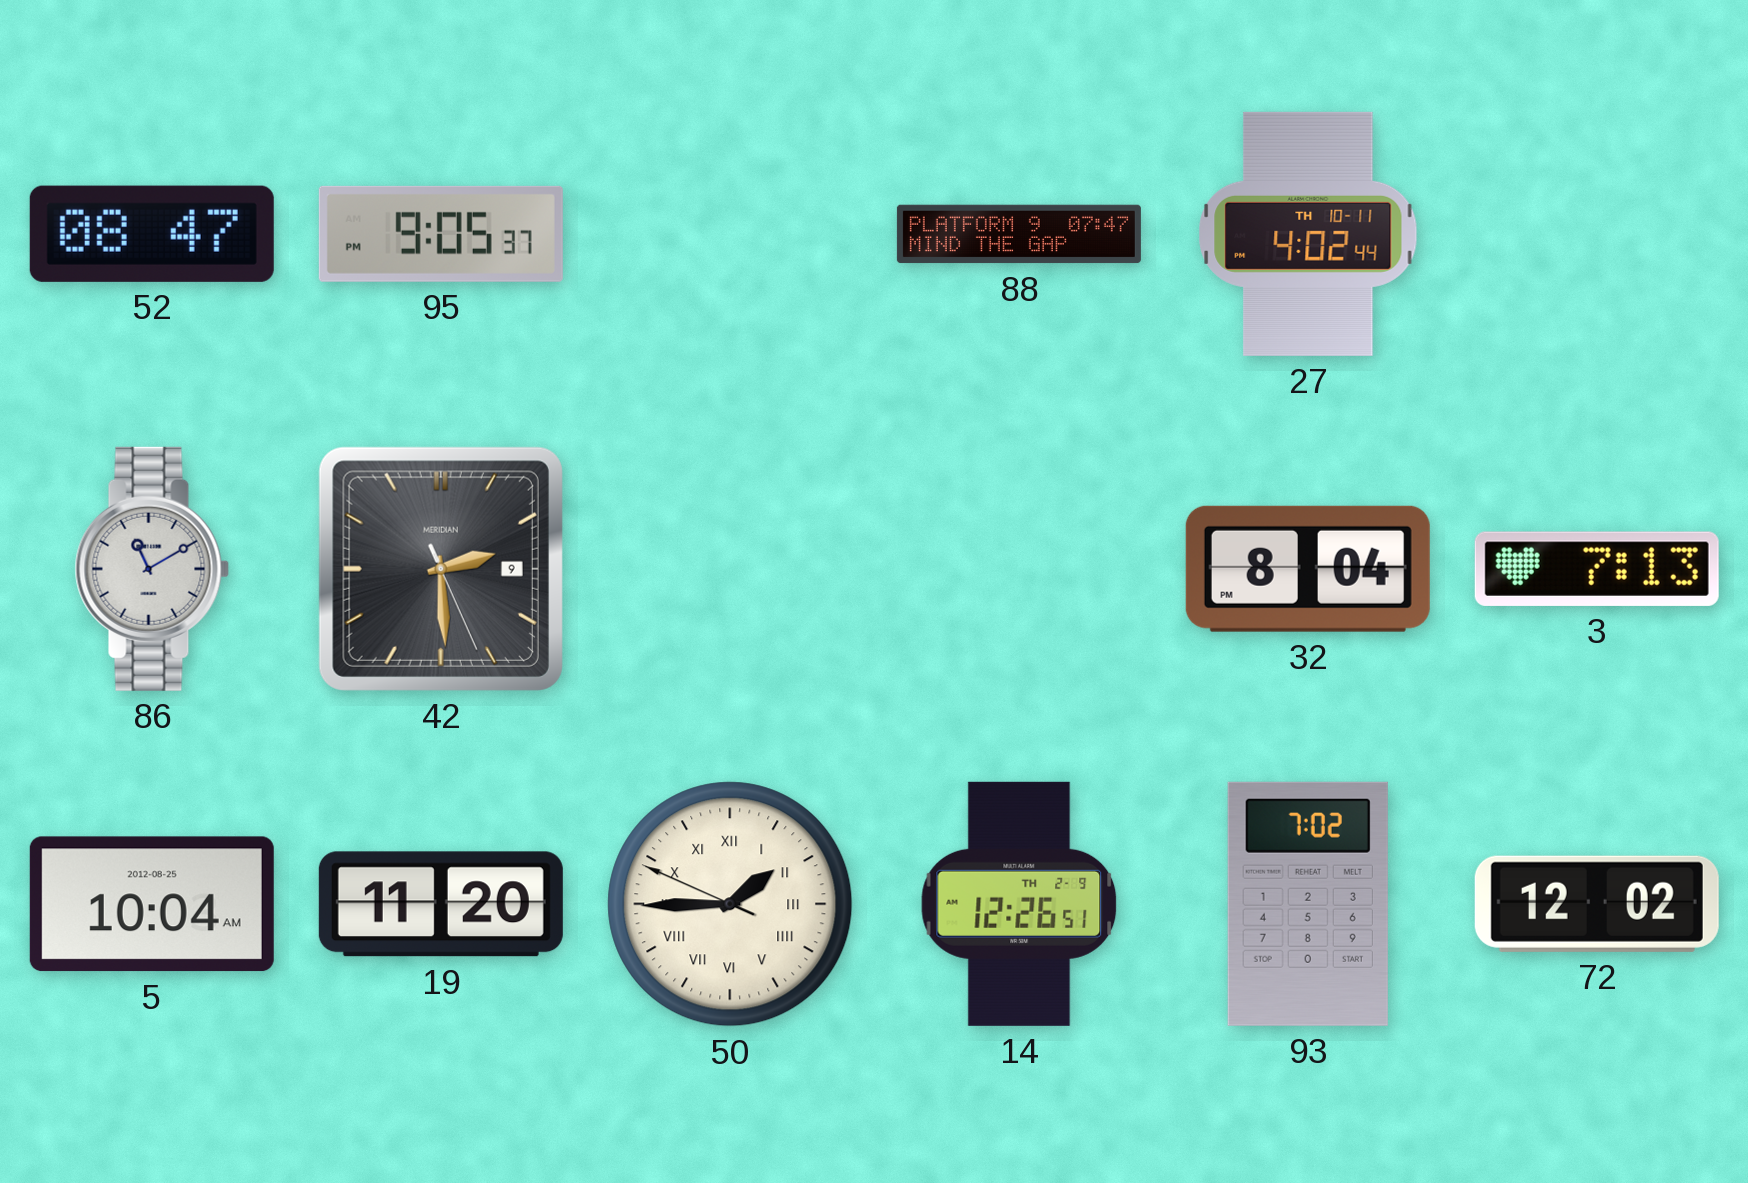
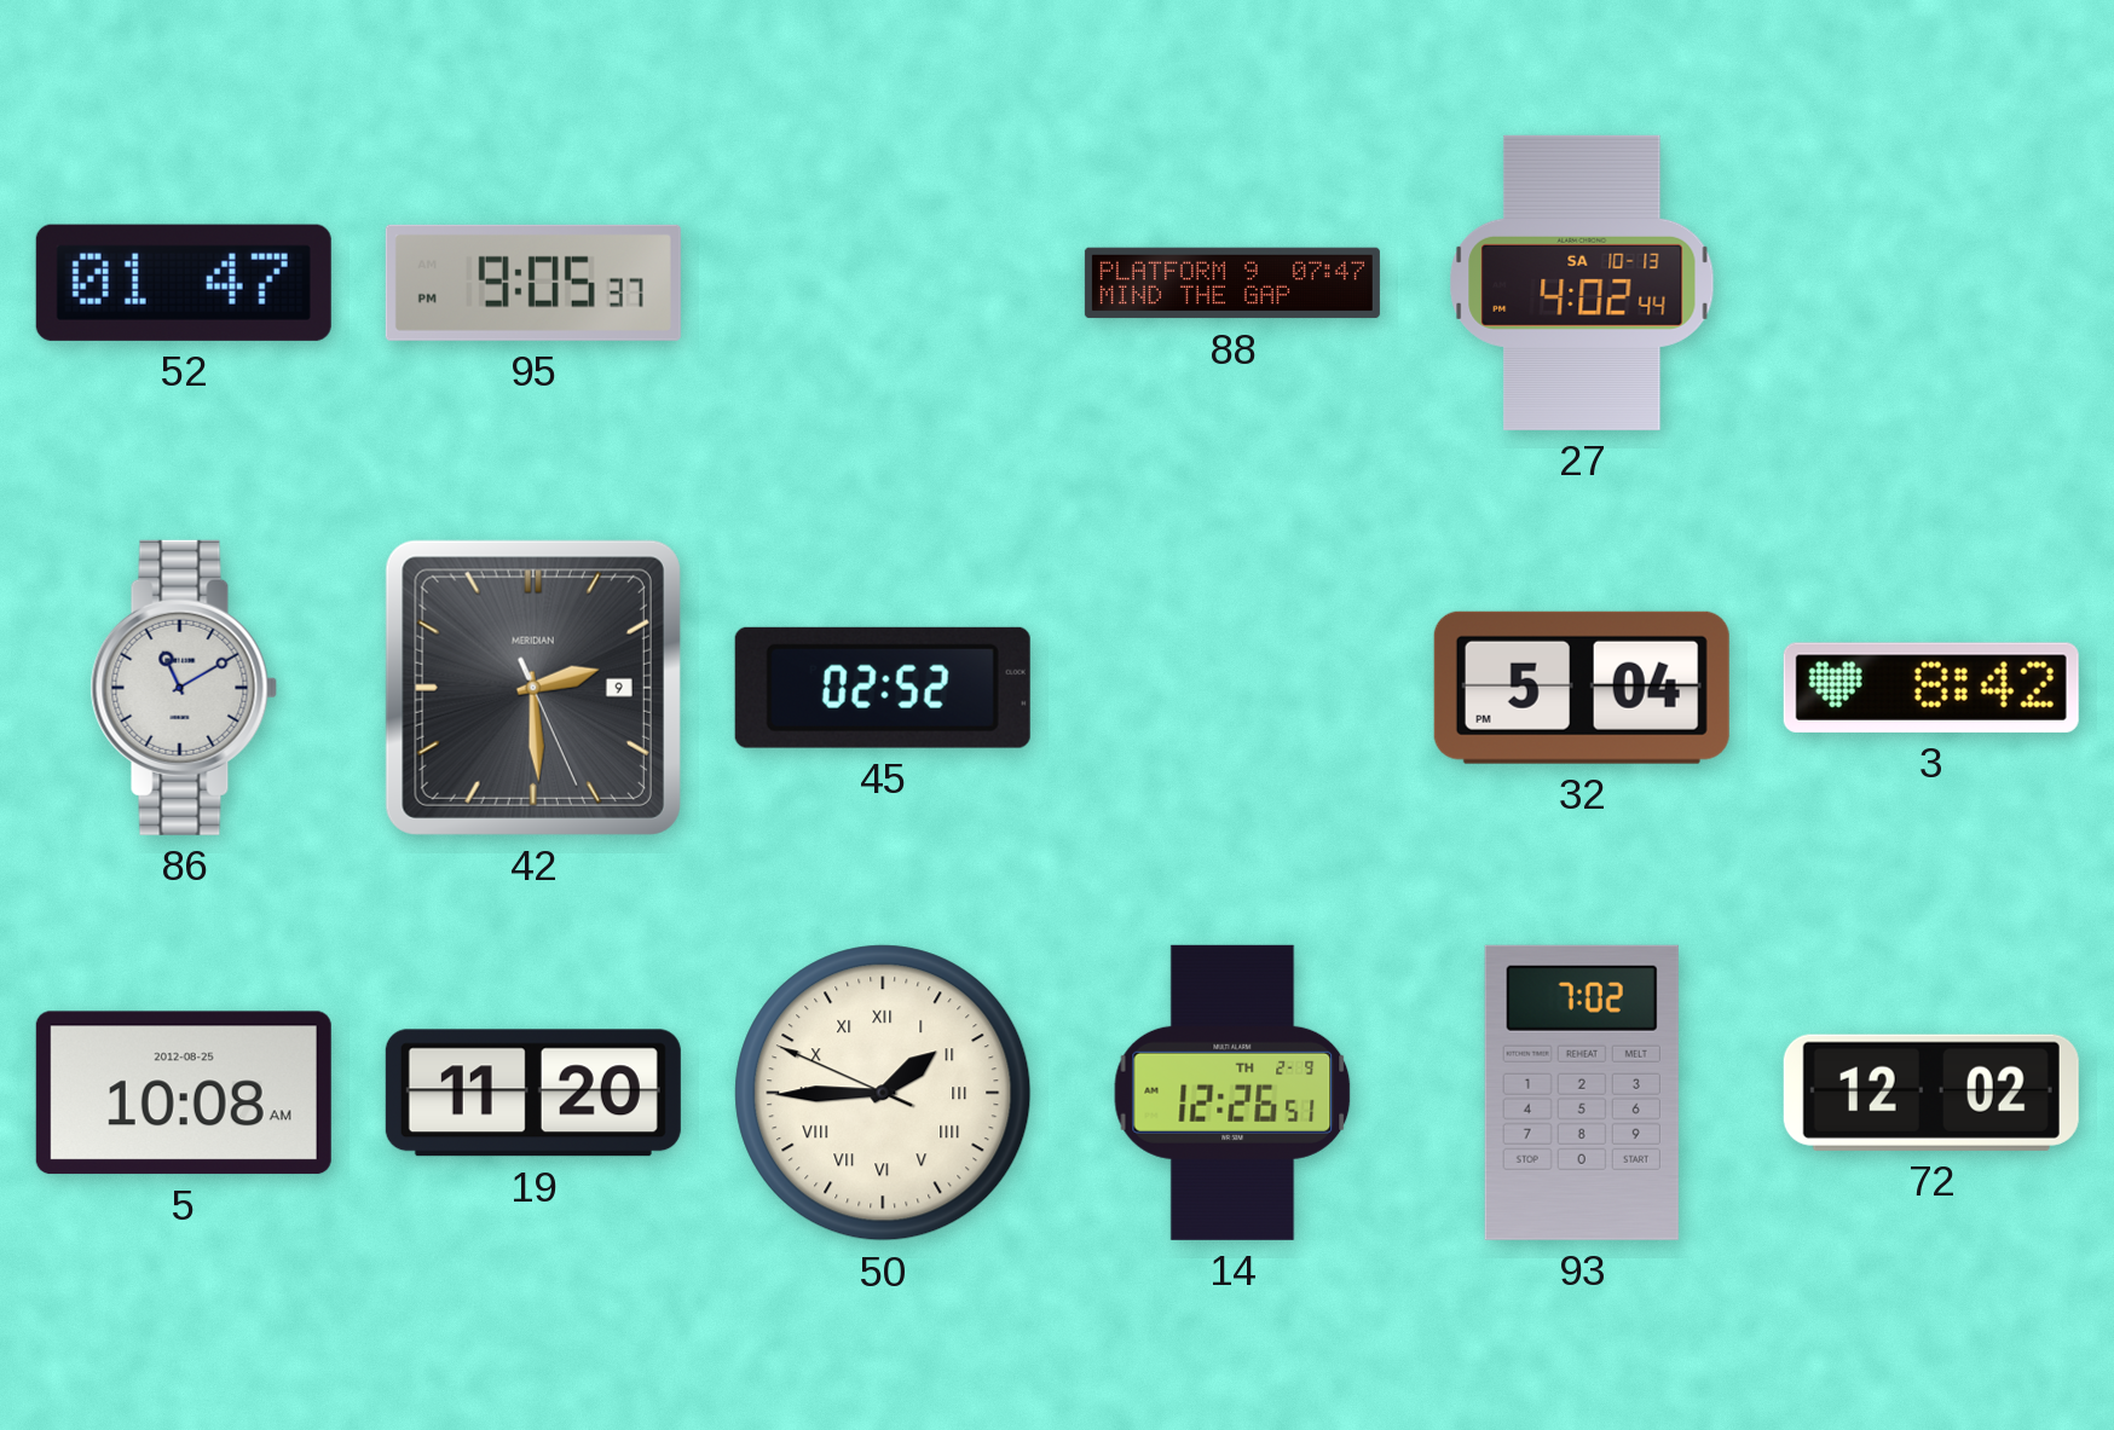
52: 08:47 -> 01:47
27 date: TH 10-11 -> SA 10-13
45: none -> 02:52
32: 8:04 -> 5:04
3: 7:13 -> 8:42
5: 10:04 -> 10:08
